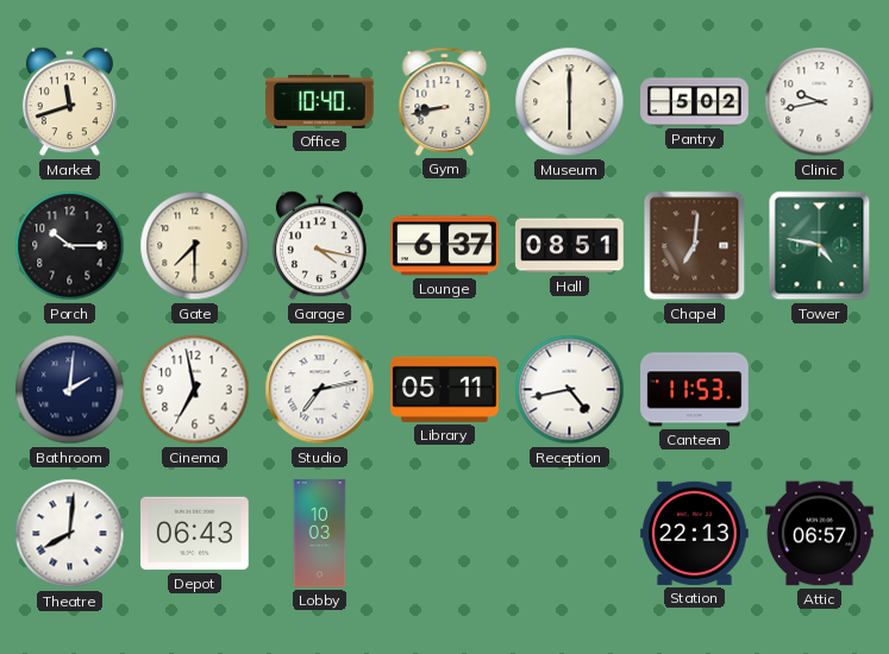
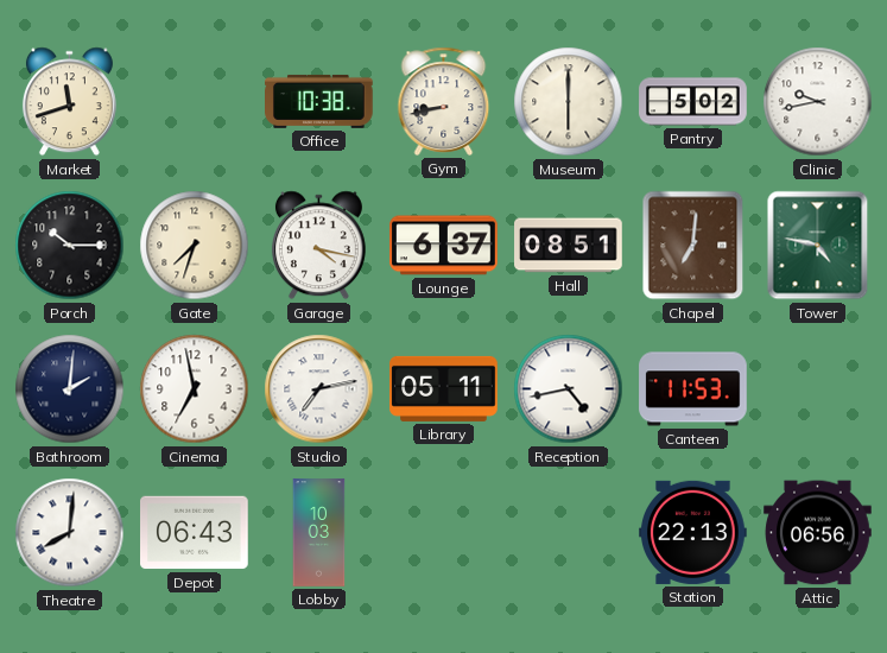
Office: 10:40 -> 10:38
Gate: 7:30 -> 7:33
Attic: 06:57 -> 06:56
